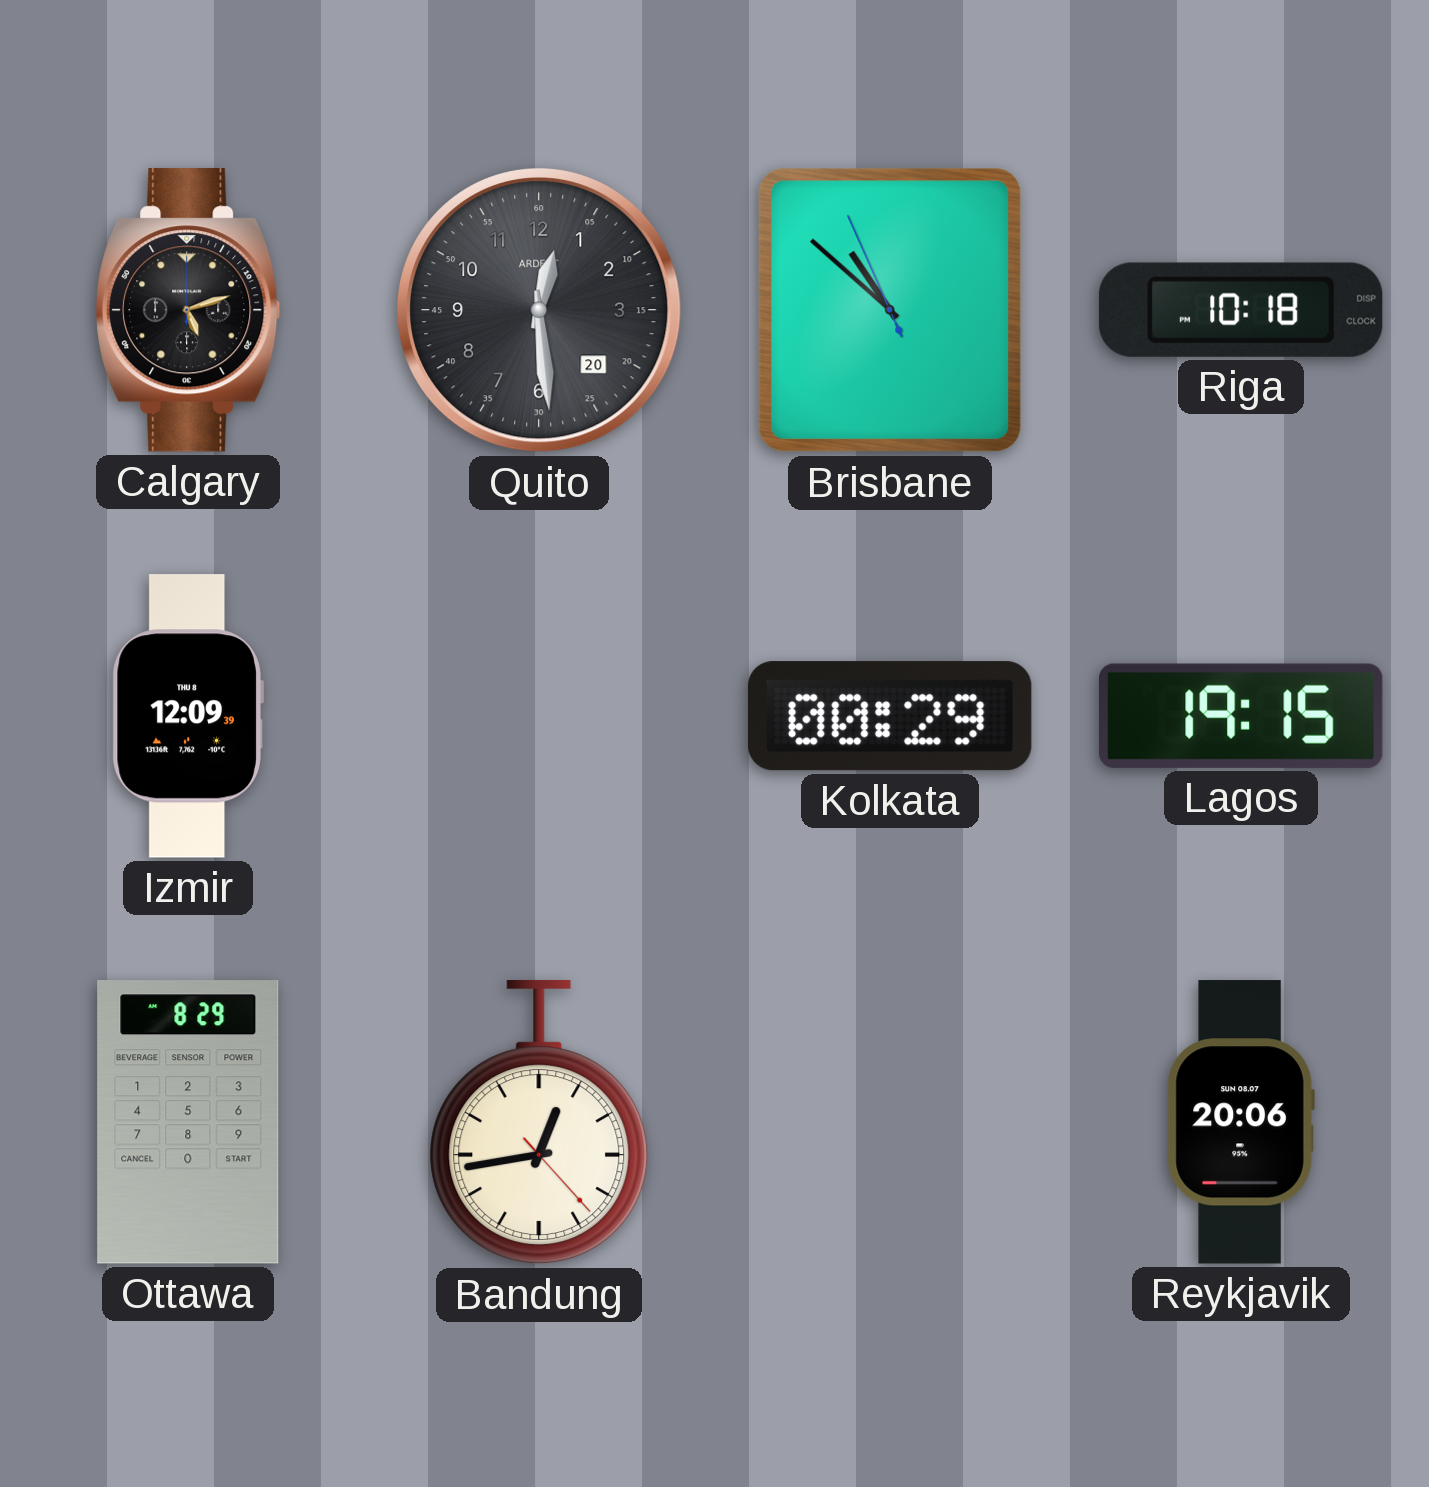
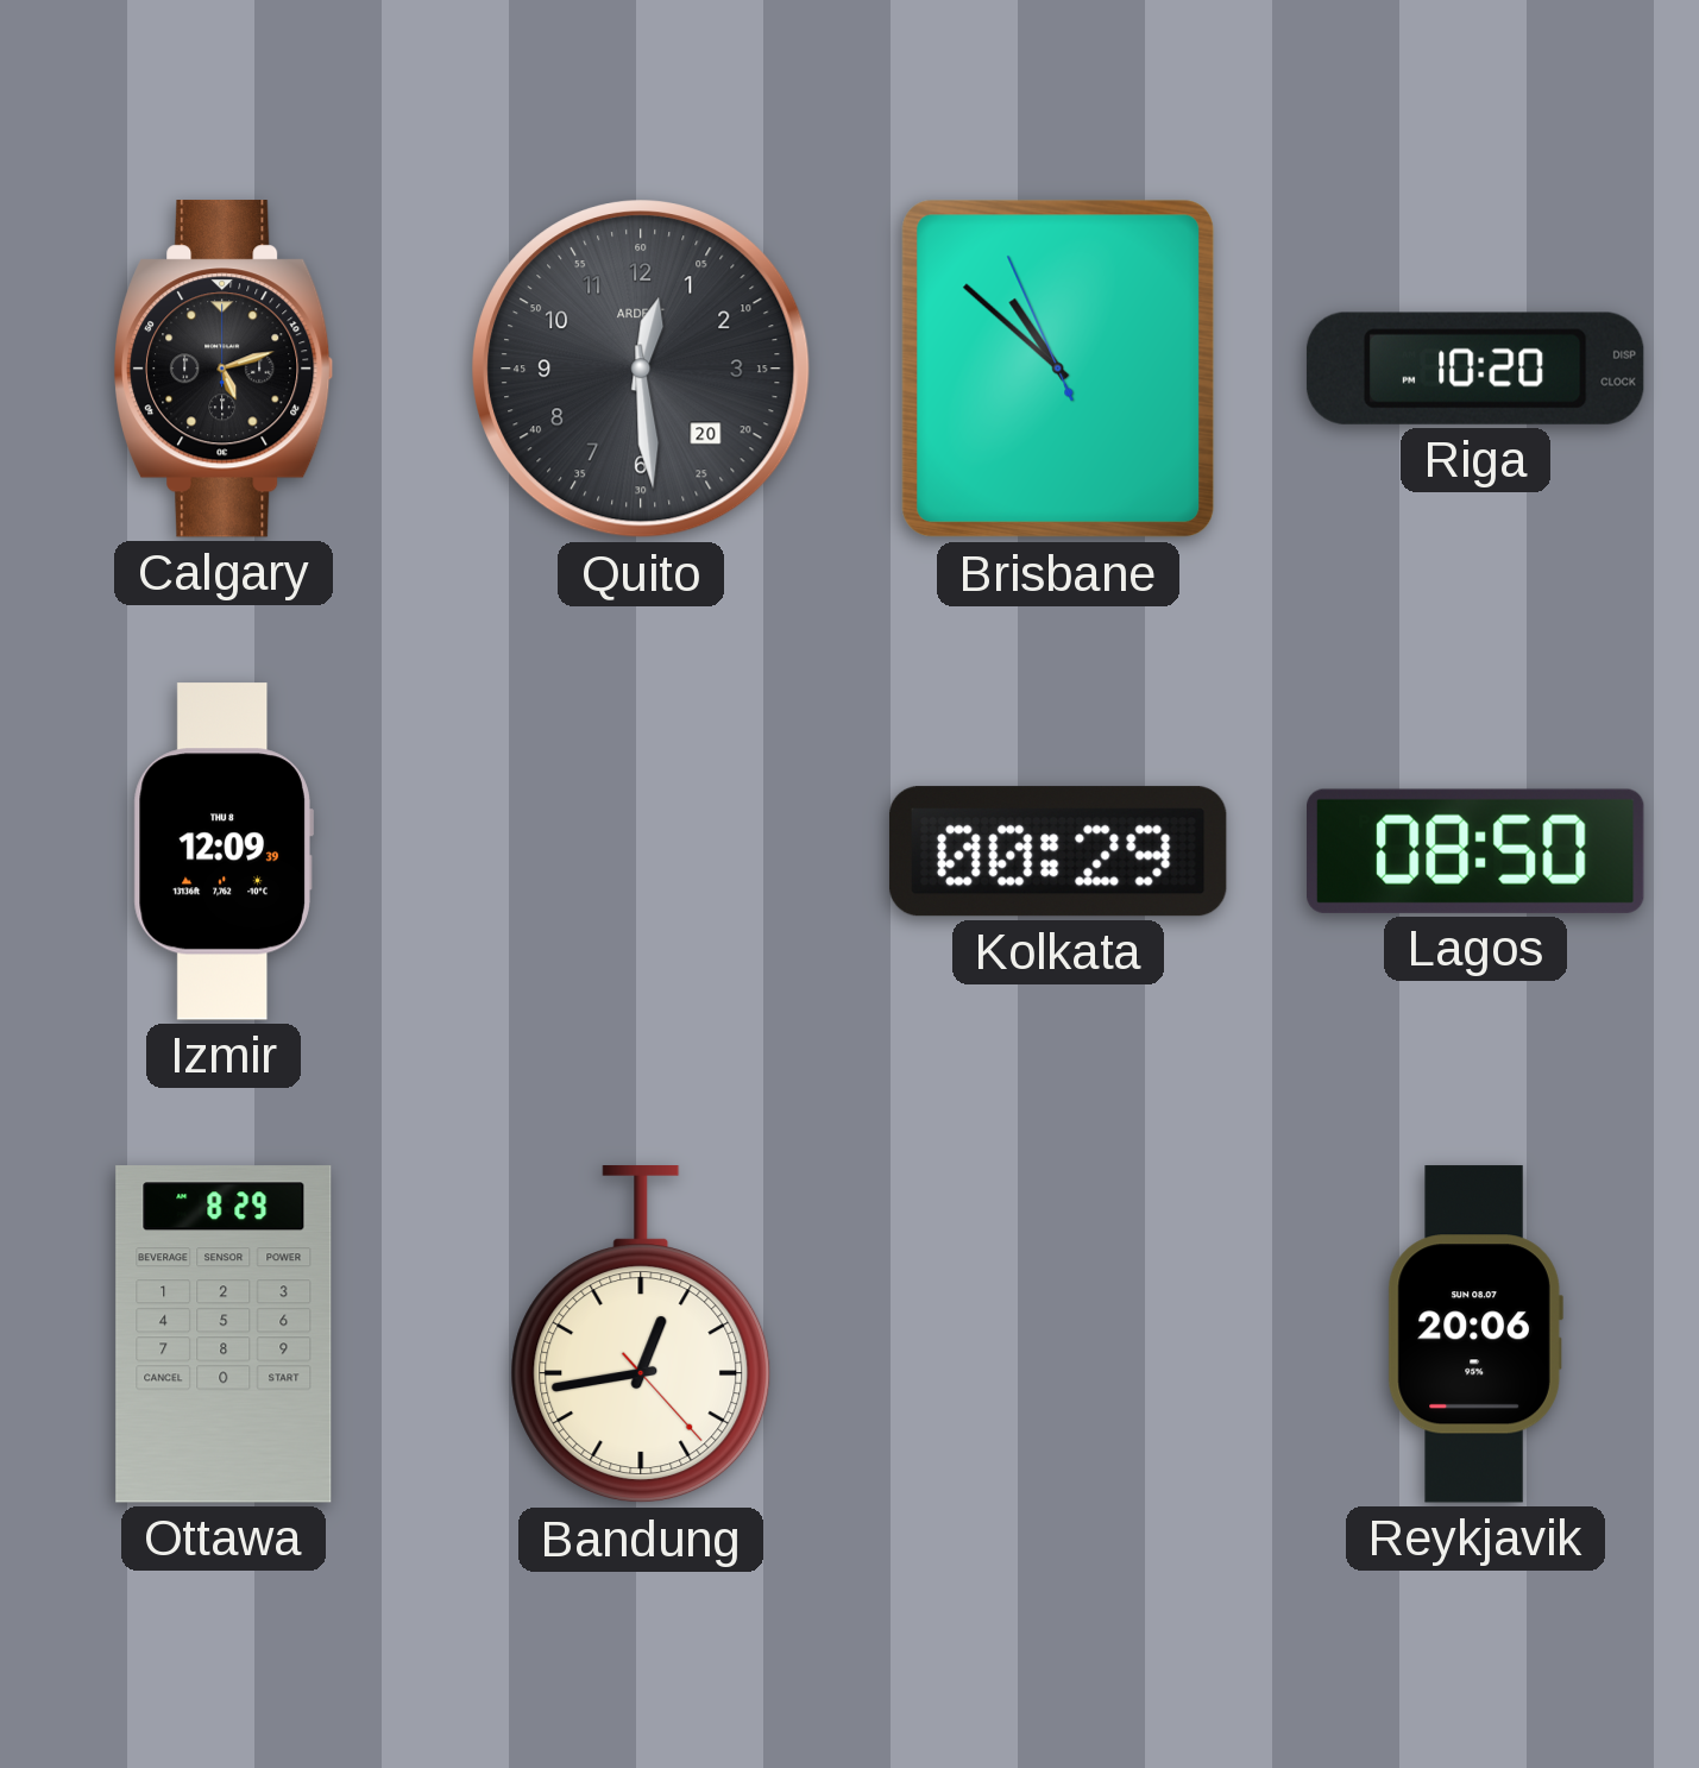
Riga: 10:18 -> 10:20
Lagos: 19:15 -> 08:50
